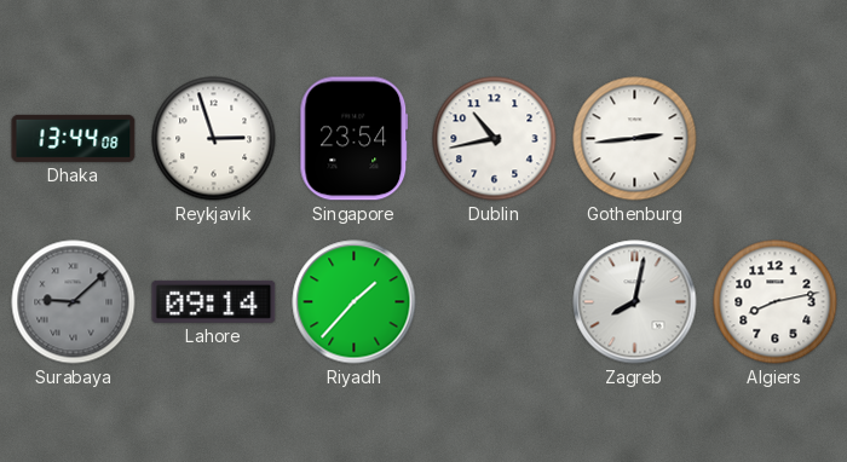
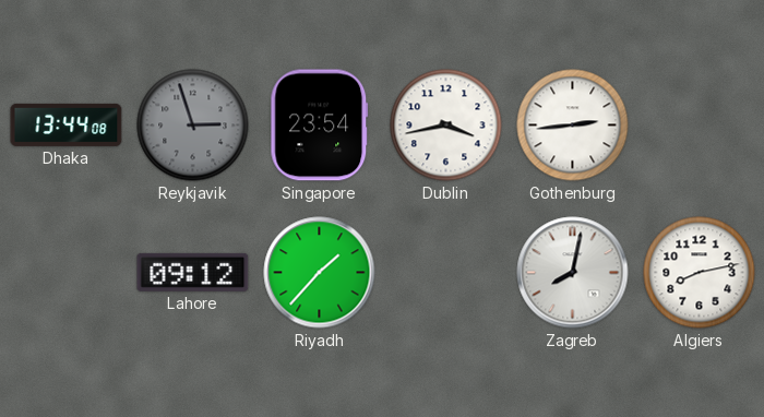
Reykjavik dial: white -> grey
Dublin: 10:43 -> 3:43
Surabaya: 9:08 -> none
Lahore: 09:14 -> 09:12
